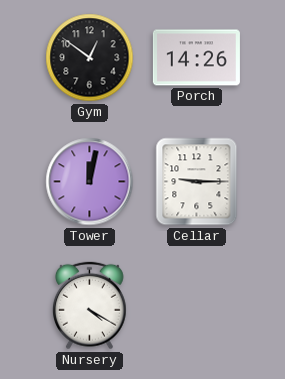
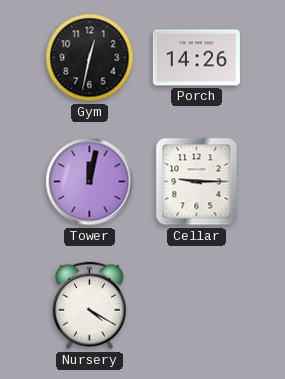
Gym: 12:51 -> 12:32
